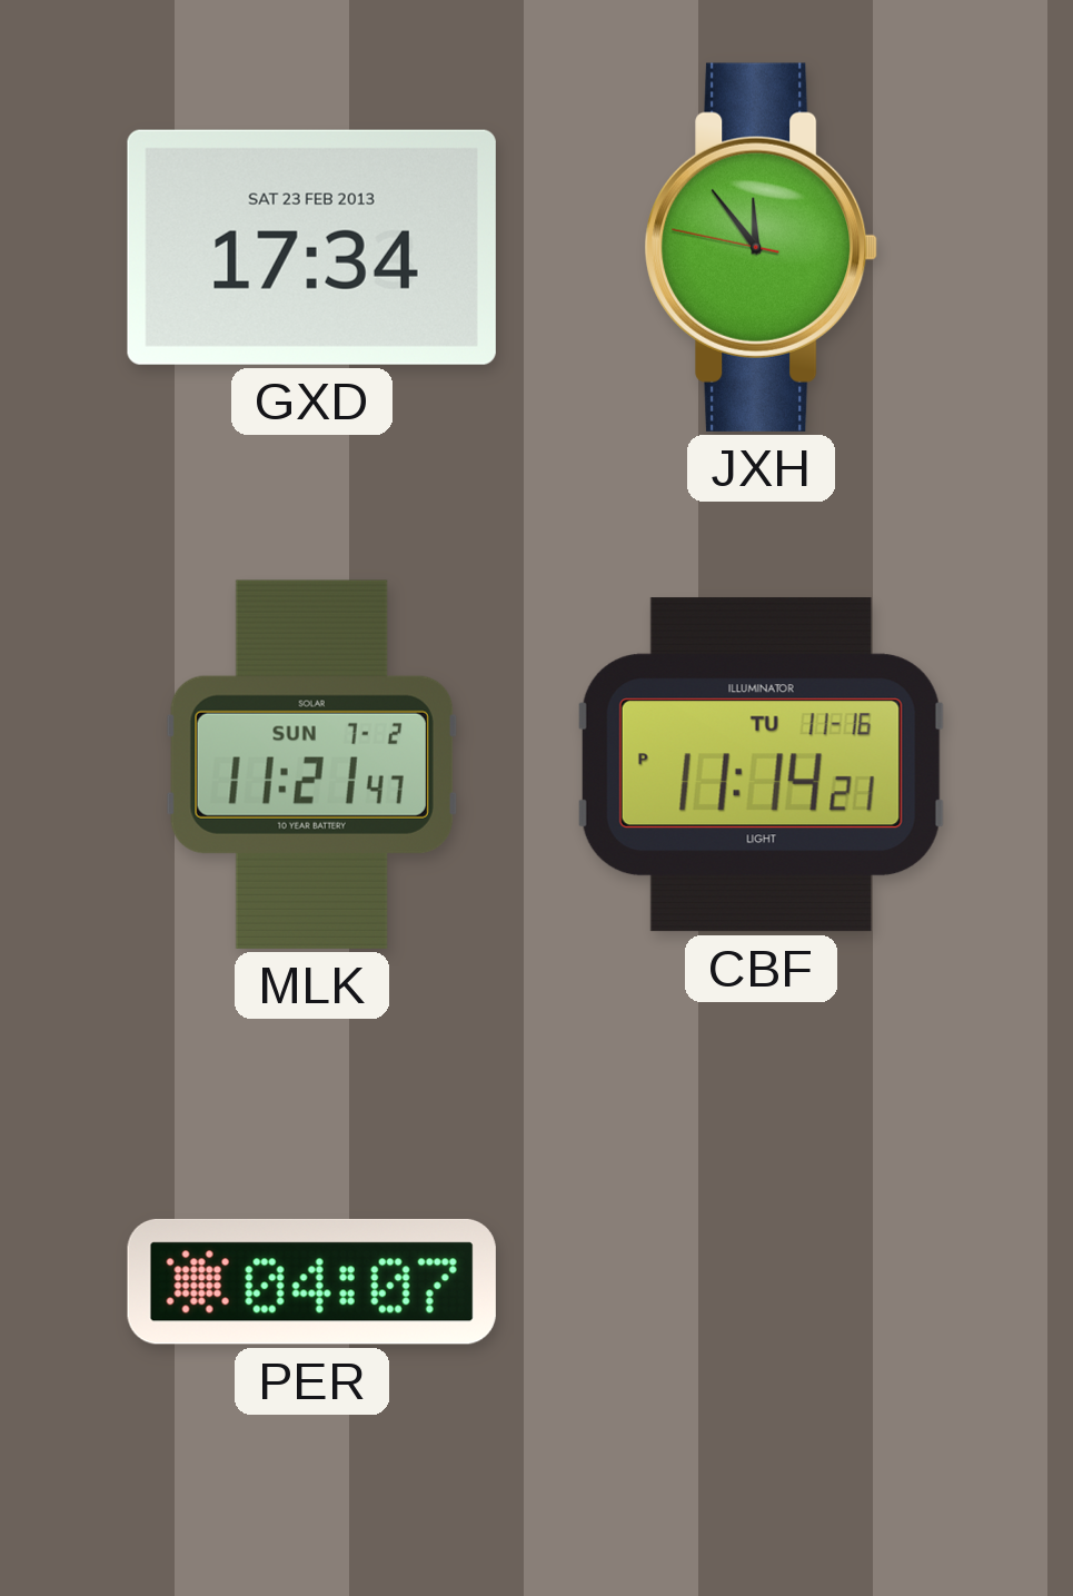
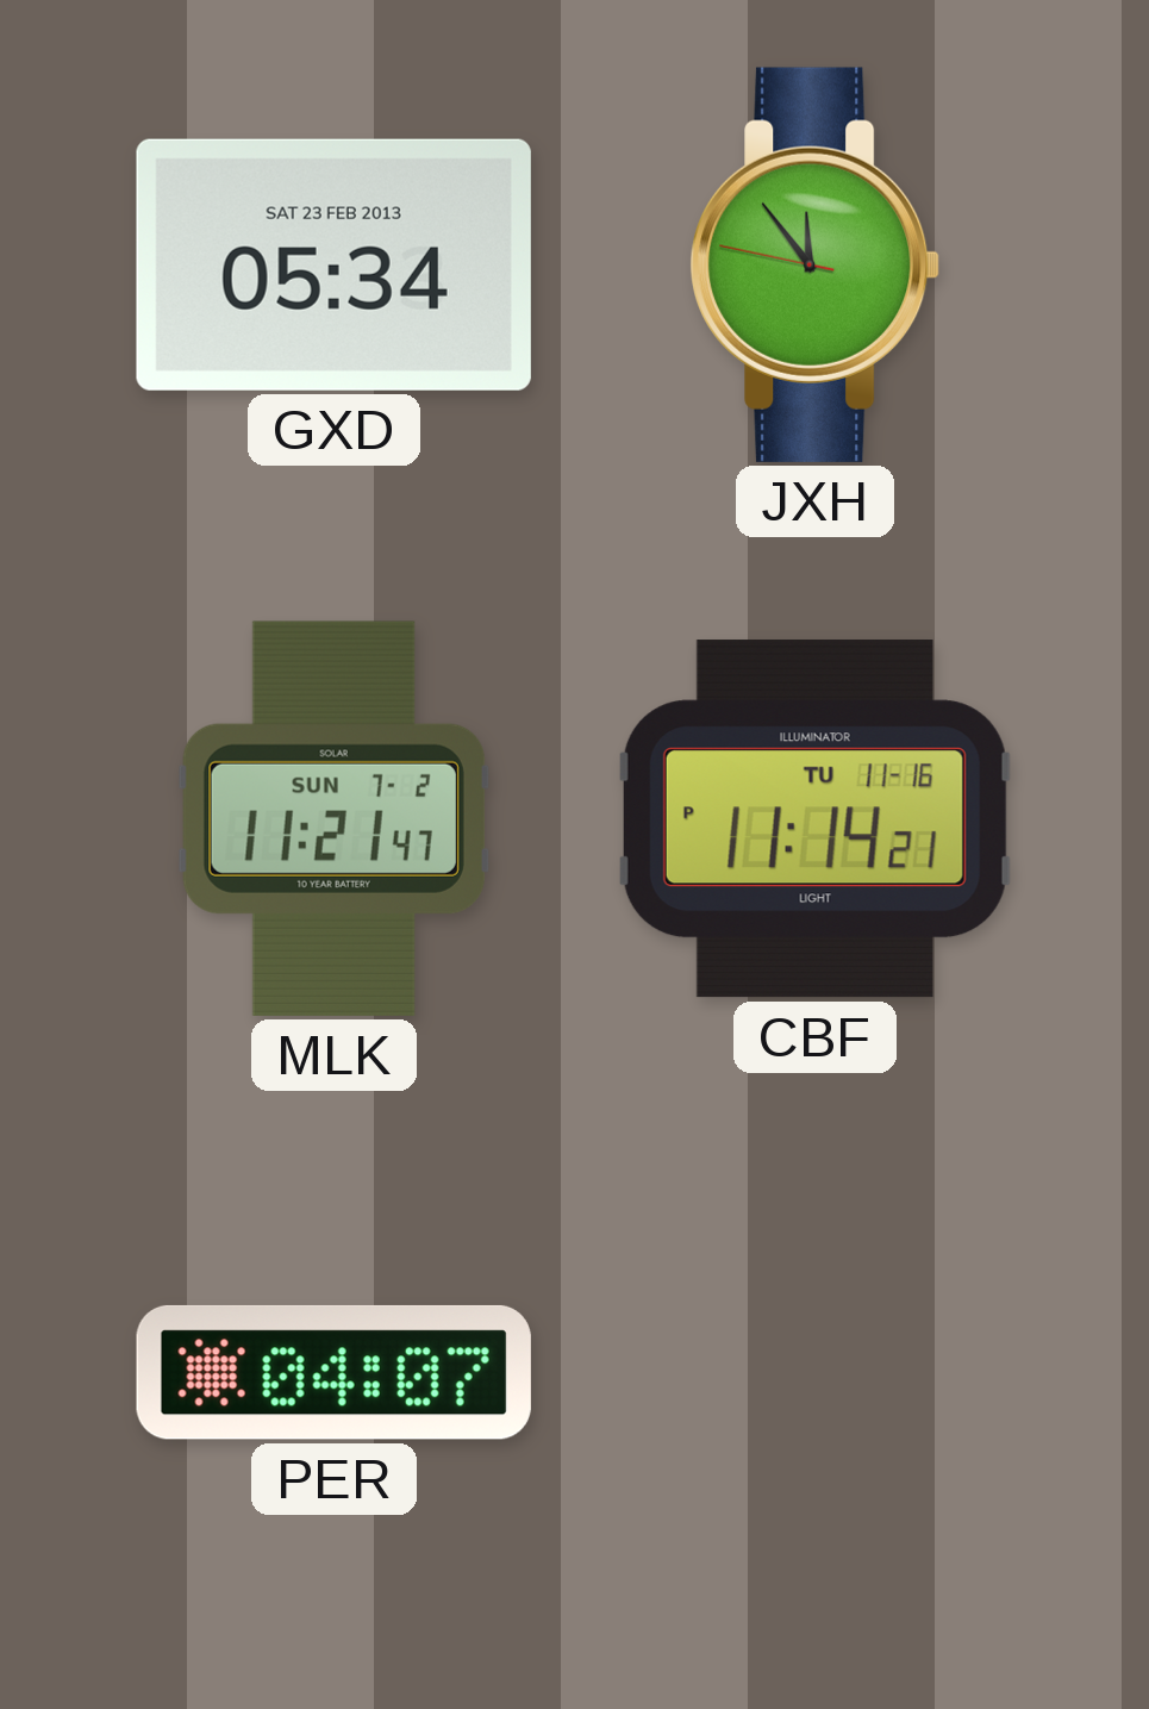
GXD: 17:34 -> 05:34
